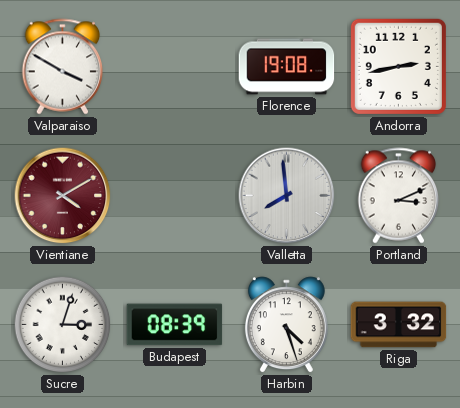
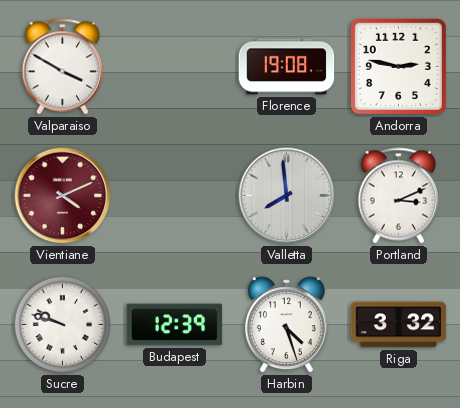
Andorra: 2:43 -> 2:47
Vientiane: 4:10 -> 4:11
Sucre: 3:03 -> 9:48
Budapest: 08:39 -> 12:39
